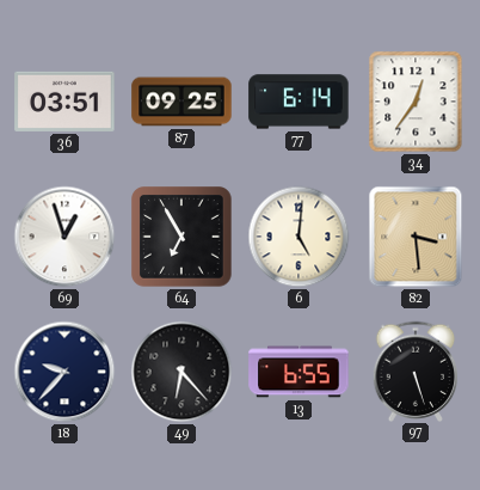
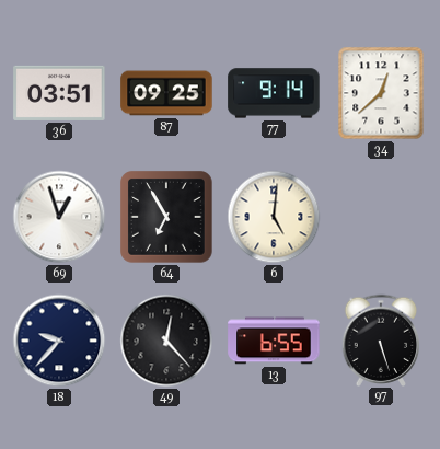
77: 6:14 -> 9:14
34: 12:36 -> 12:38
82: 3:29 -> none
49: 6:23 -> 12:23
